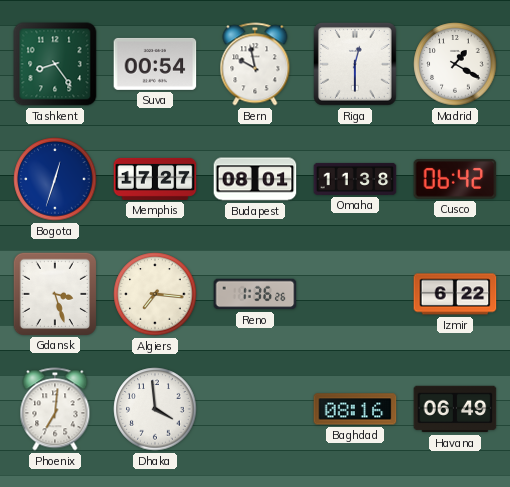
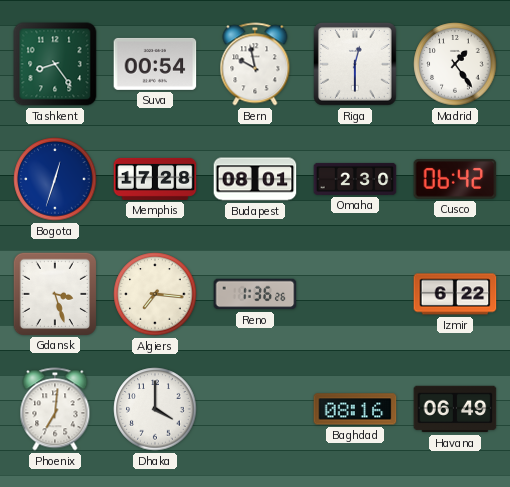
Madrid: 1:20 -> 1:24
Memphis: 17:27 -> 17:28
Omaha: 11:38 -> 2:30
Dhaka: 3:59 -> 4:00
